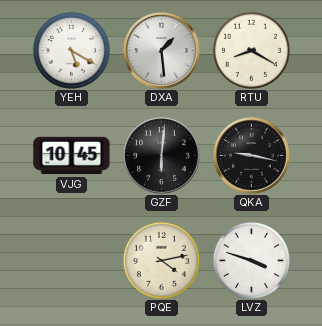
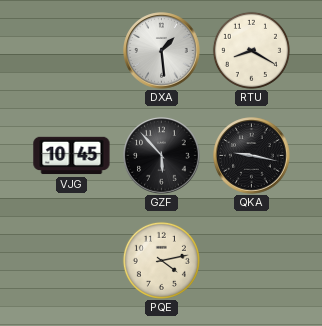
YEH: 5:20 -> none
GZF: 6:01 -> 5:53
LVZ: 3:48 -> none
